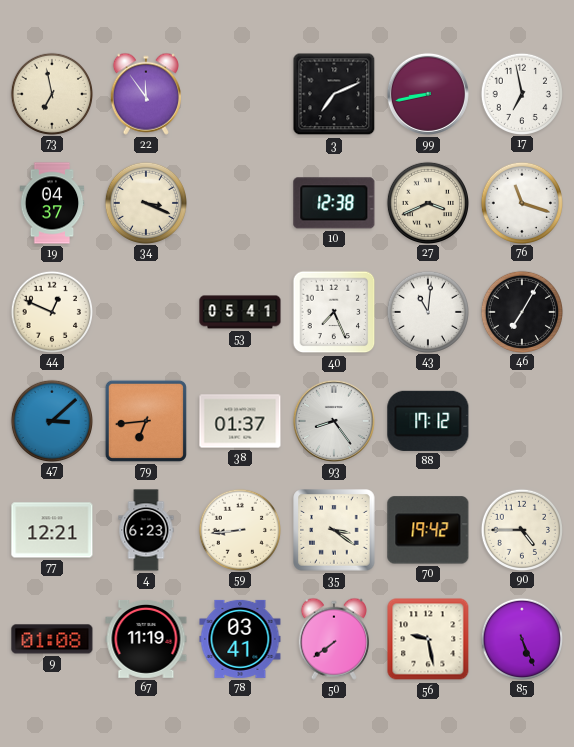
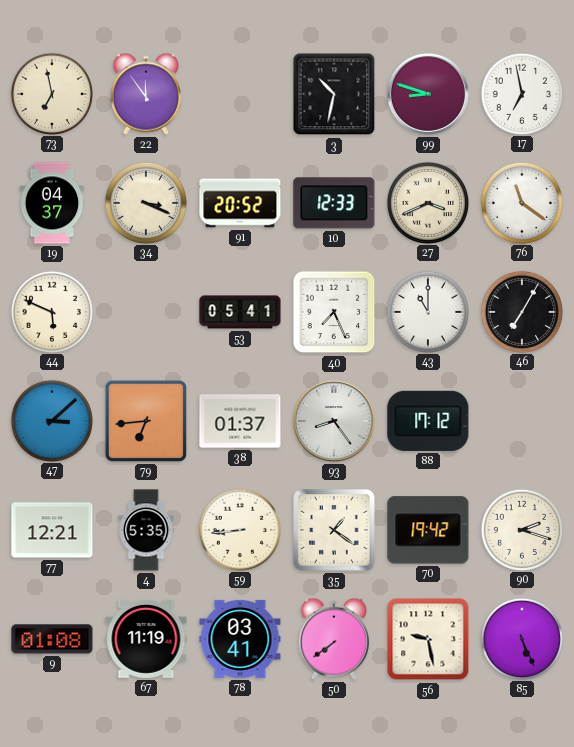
3: 7:11 -> 10:32
99: 8:43 -> 8:48
91: none -> 20:52
10: 12:38 -> 12:33
76: 11:18 -> 11:21
44: 12:49 -> 5:49
43: 11:01 -> 11:00
4: 6:23 -> 5:35
35: 3:21 -> 1:21
90: 4:45 -> 2:18
